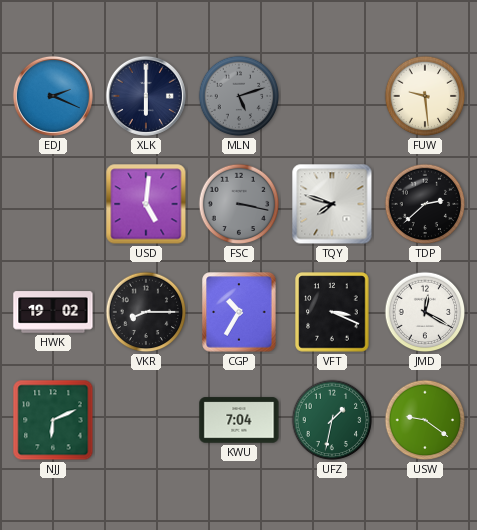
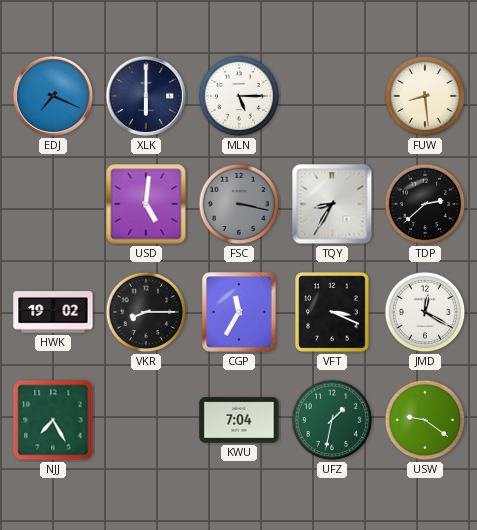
EDJ: 2:19 -> 7:19
MLN: 5:12 -> 5:15
MLN dial: grey -> white
FUW: 9:29 -> 8:29
TQY: 7:48 -> 8:35
CGP: 10:35 -> 11:35
NJJ: 6:11 -> 7:25
